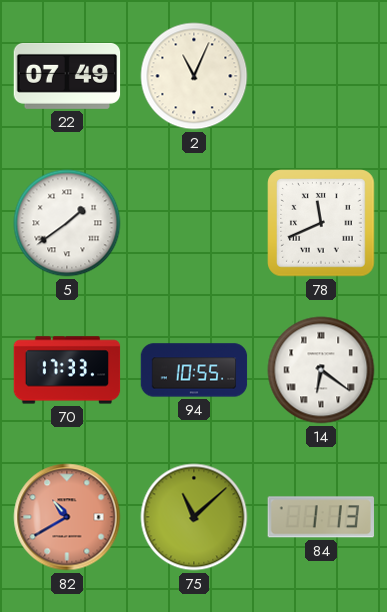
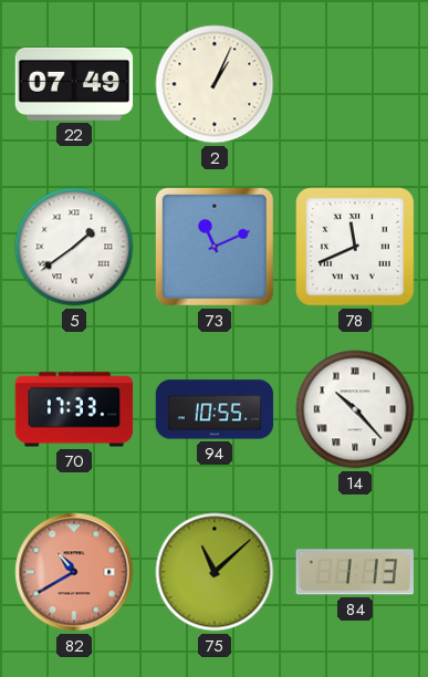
2: 11:04 -> 1:04
73: none -> 11:11
14: 6:21 -> 10:23
